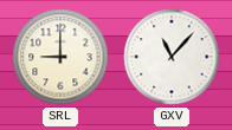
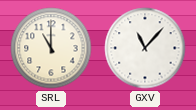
SRL: 9:00 -> 11:00
